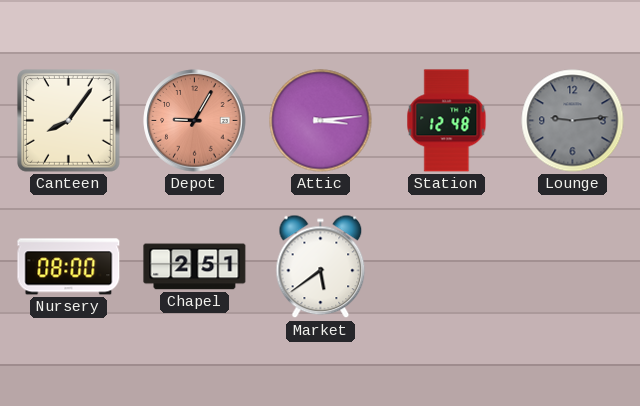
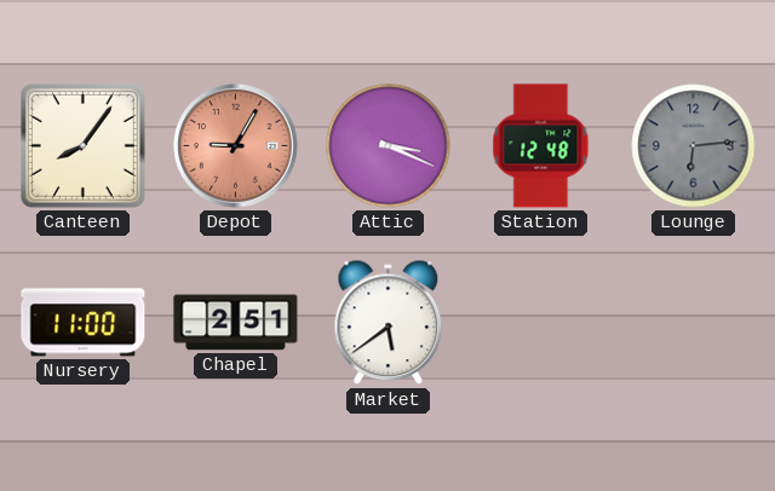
Attic: 3:14 -> 3:19
Lounge: 9:14 -> 6:14
Nursery: 08:00 -> 11:00
